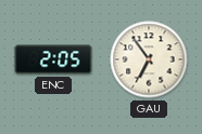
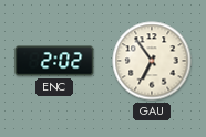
ENC: 2:05 -> 2:02
